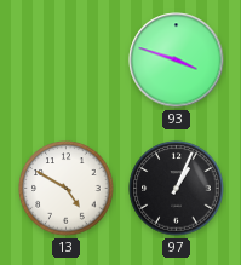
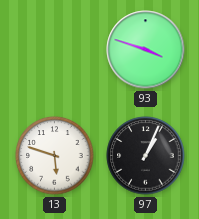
13: 4:50 -> 5:48
